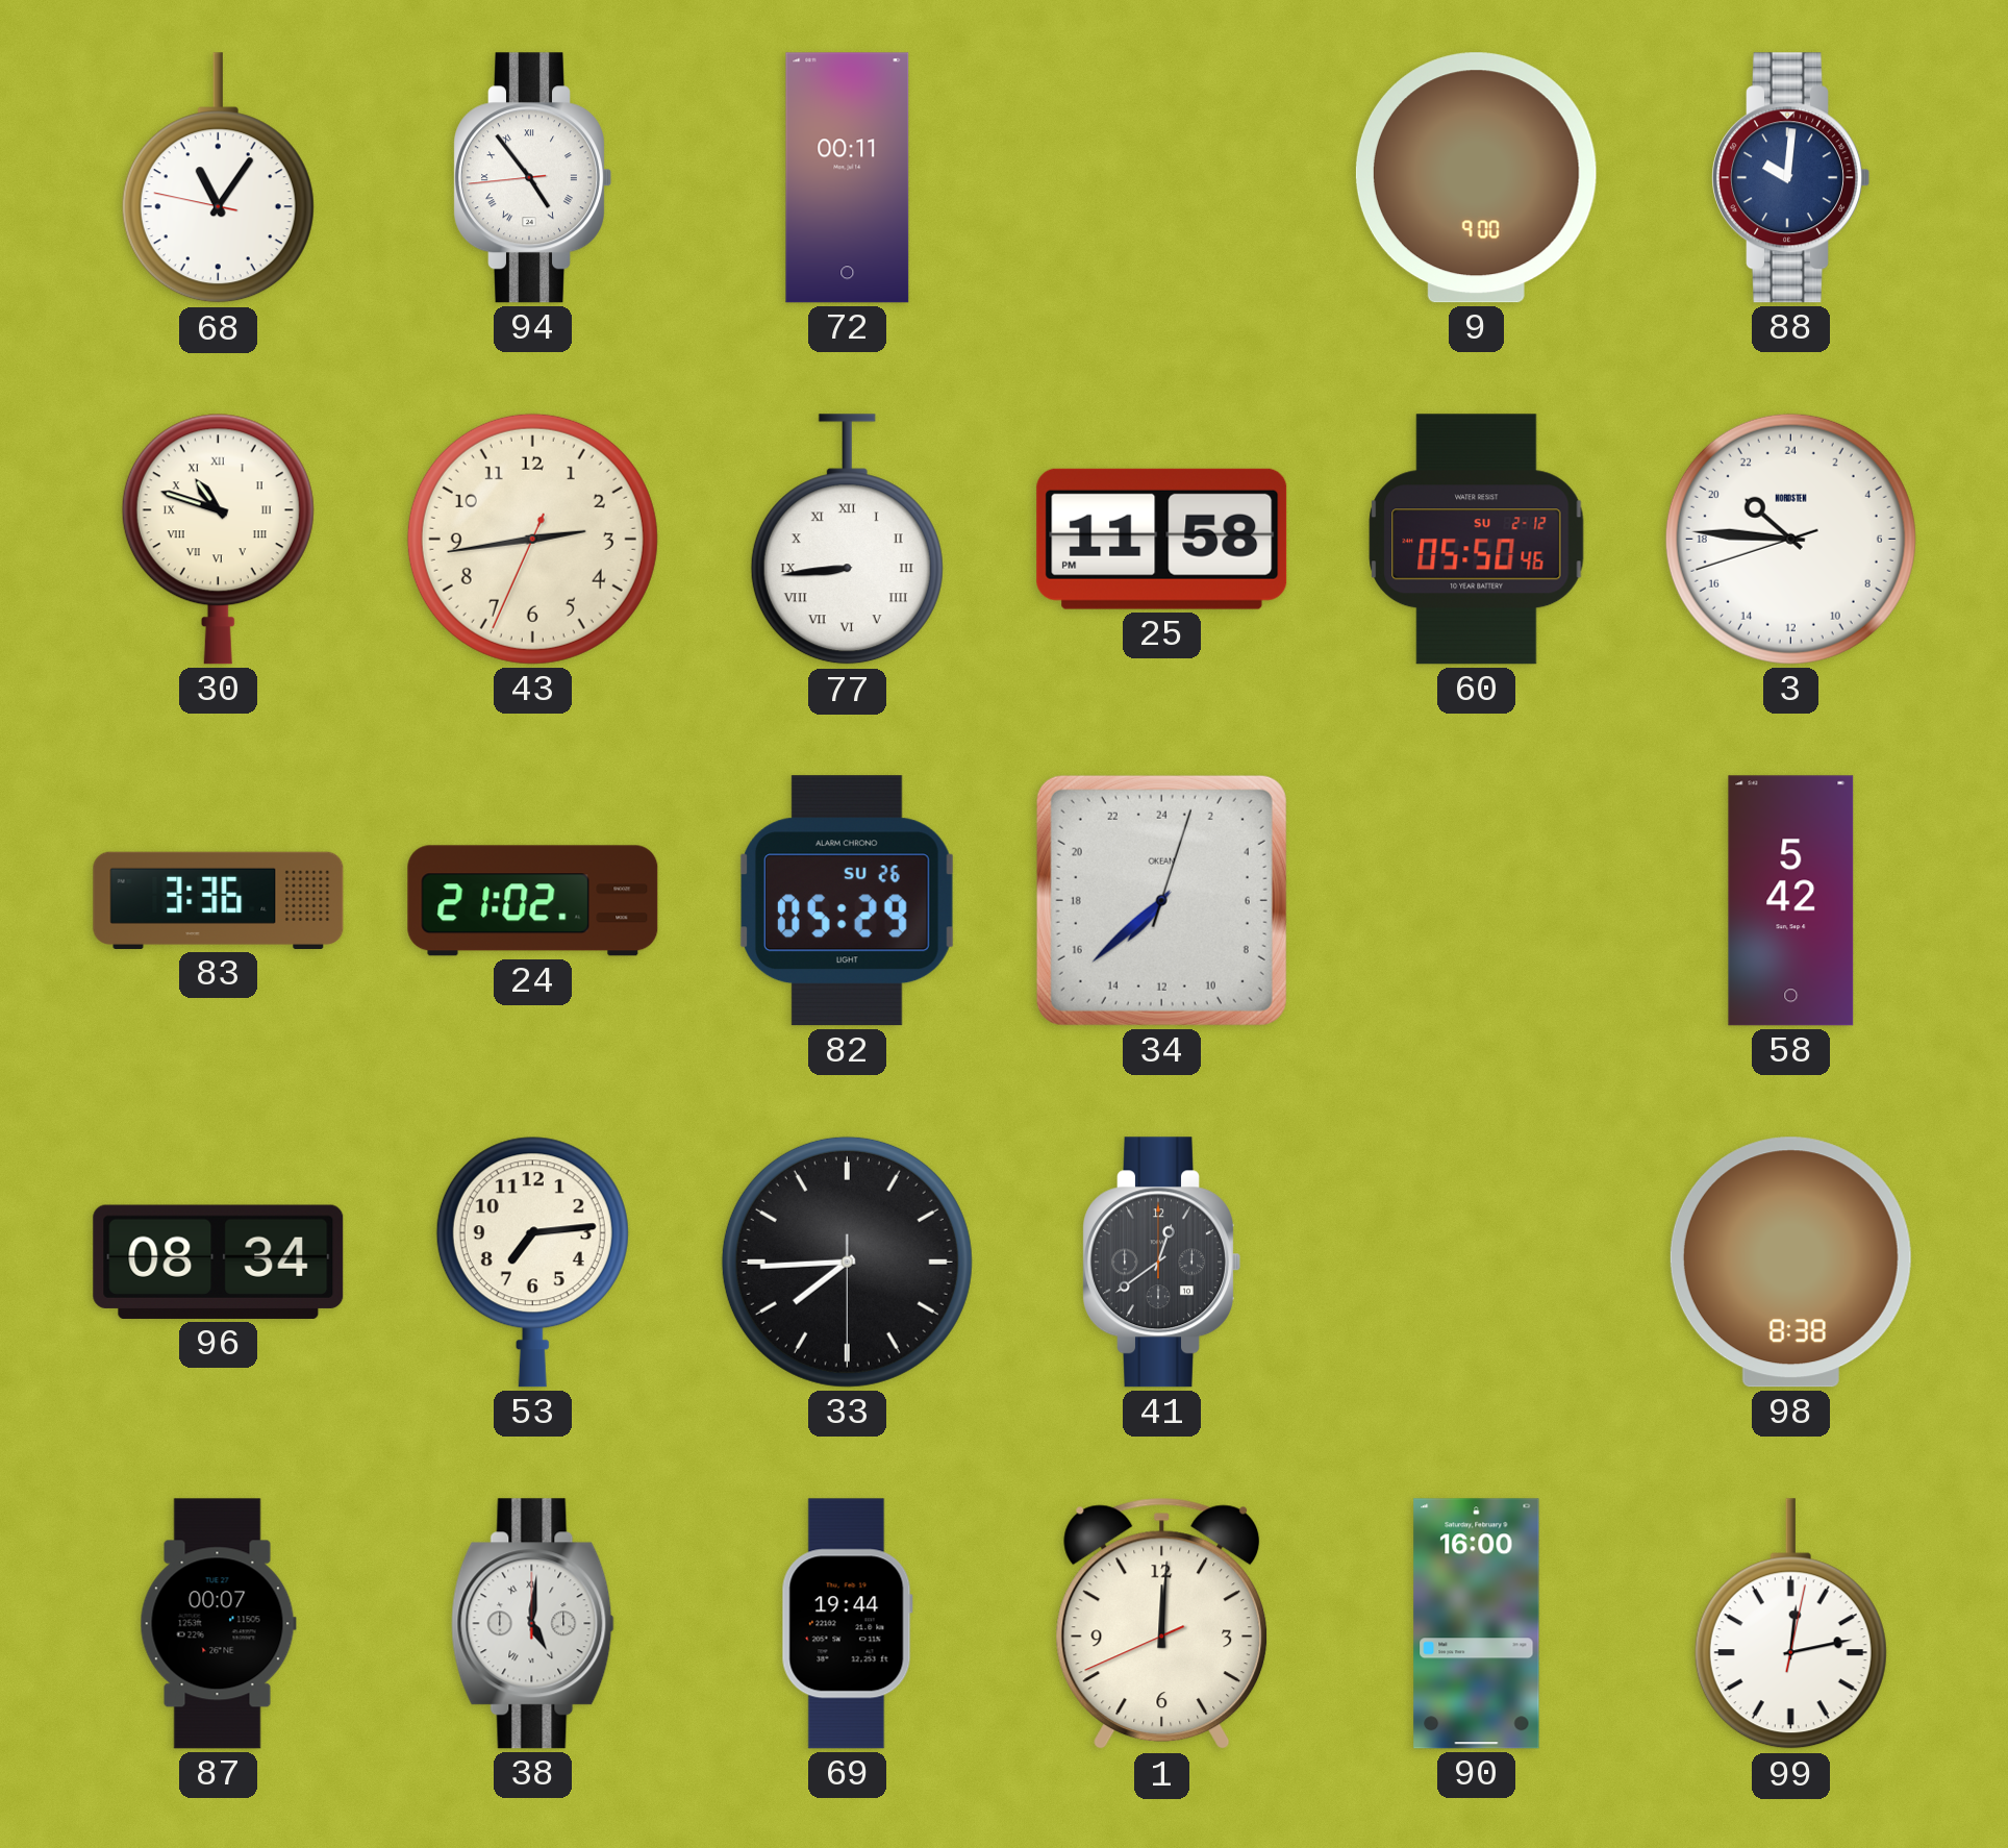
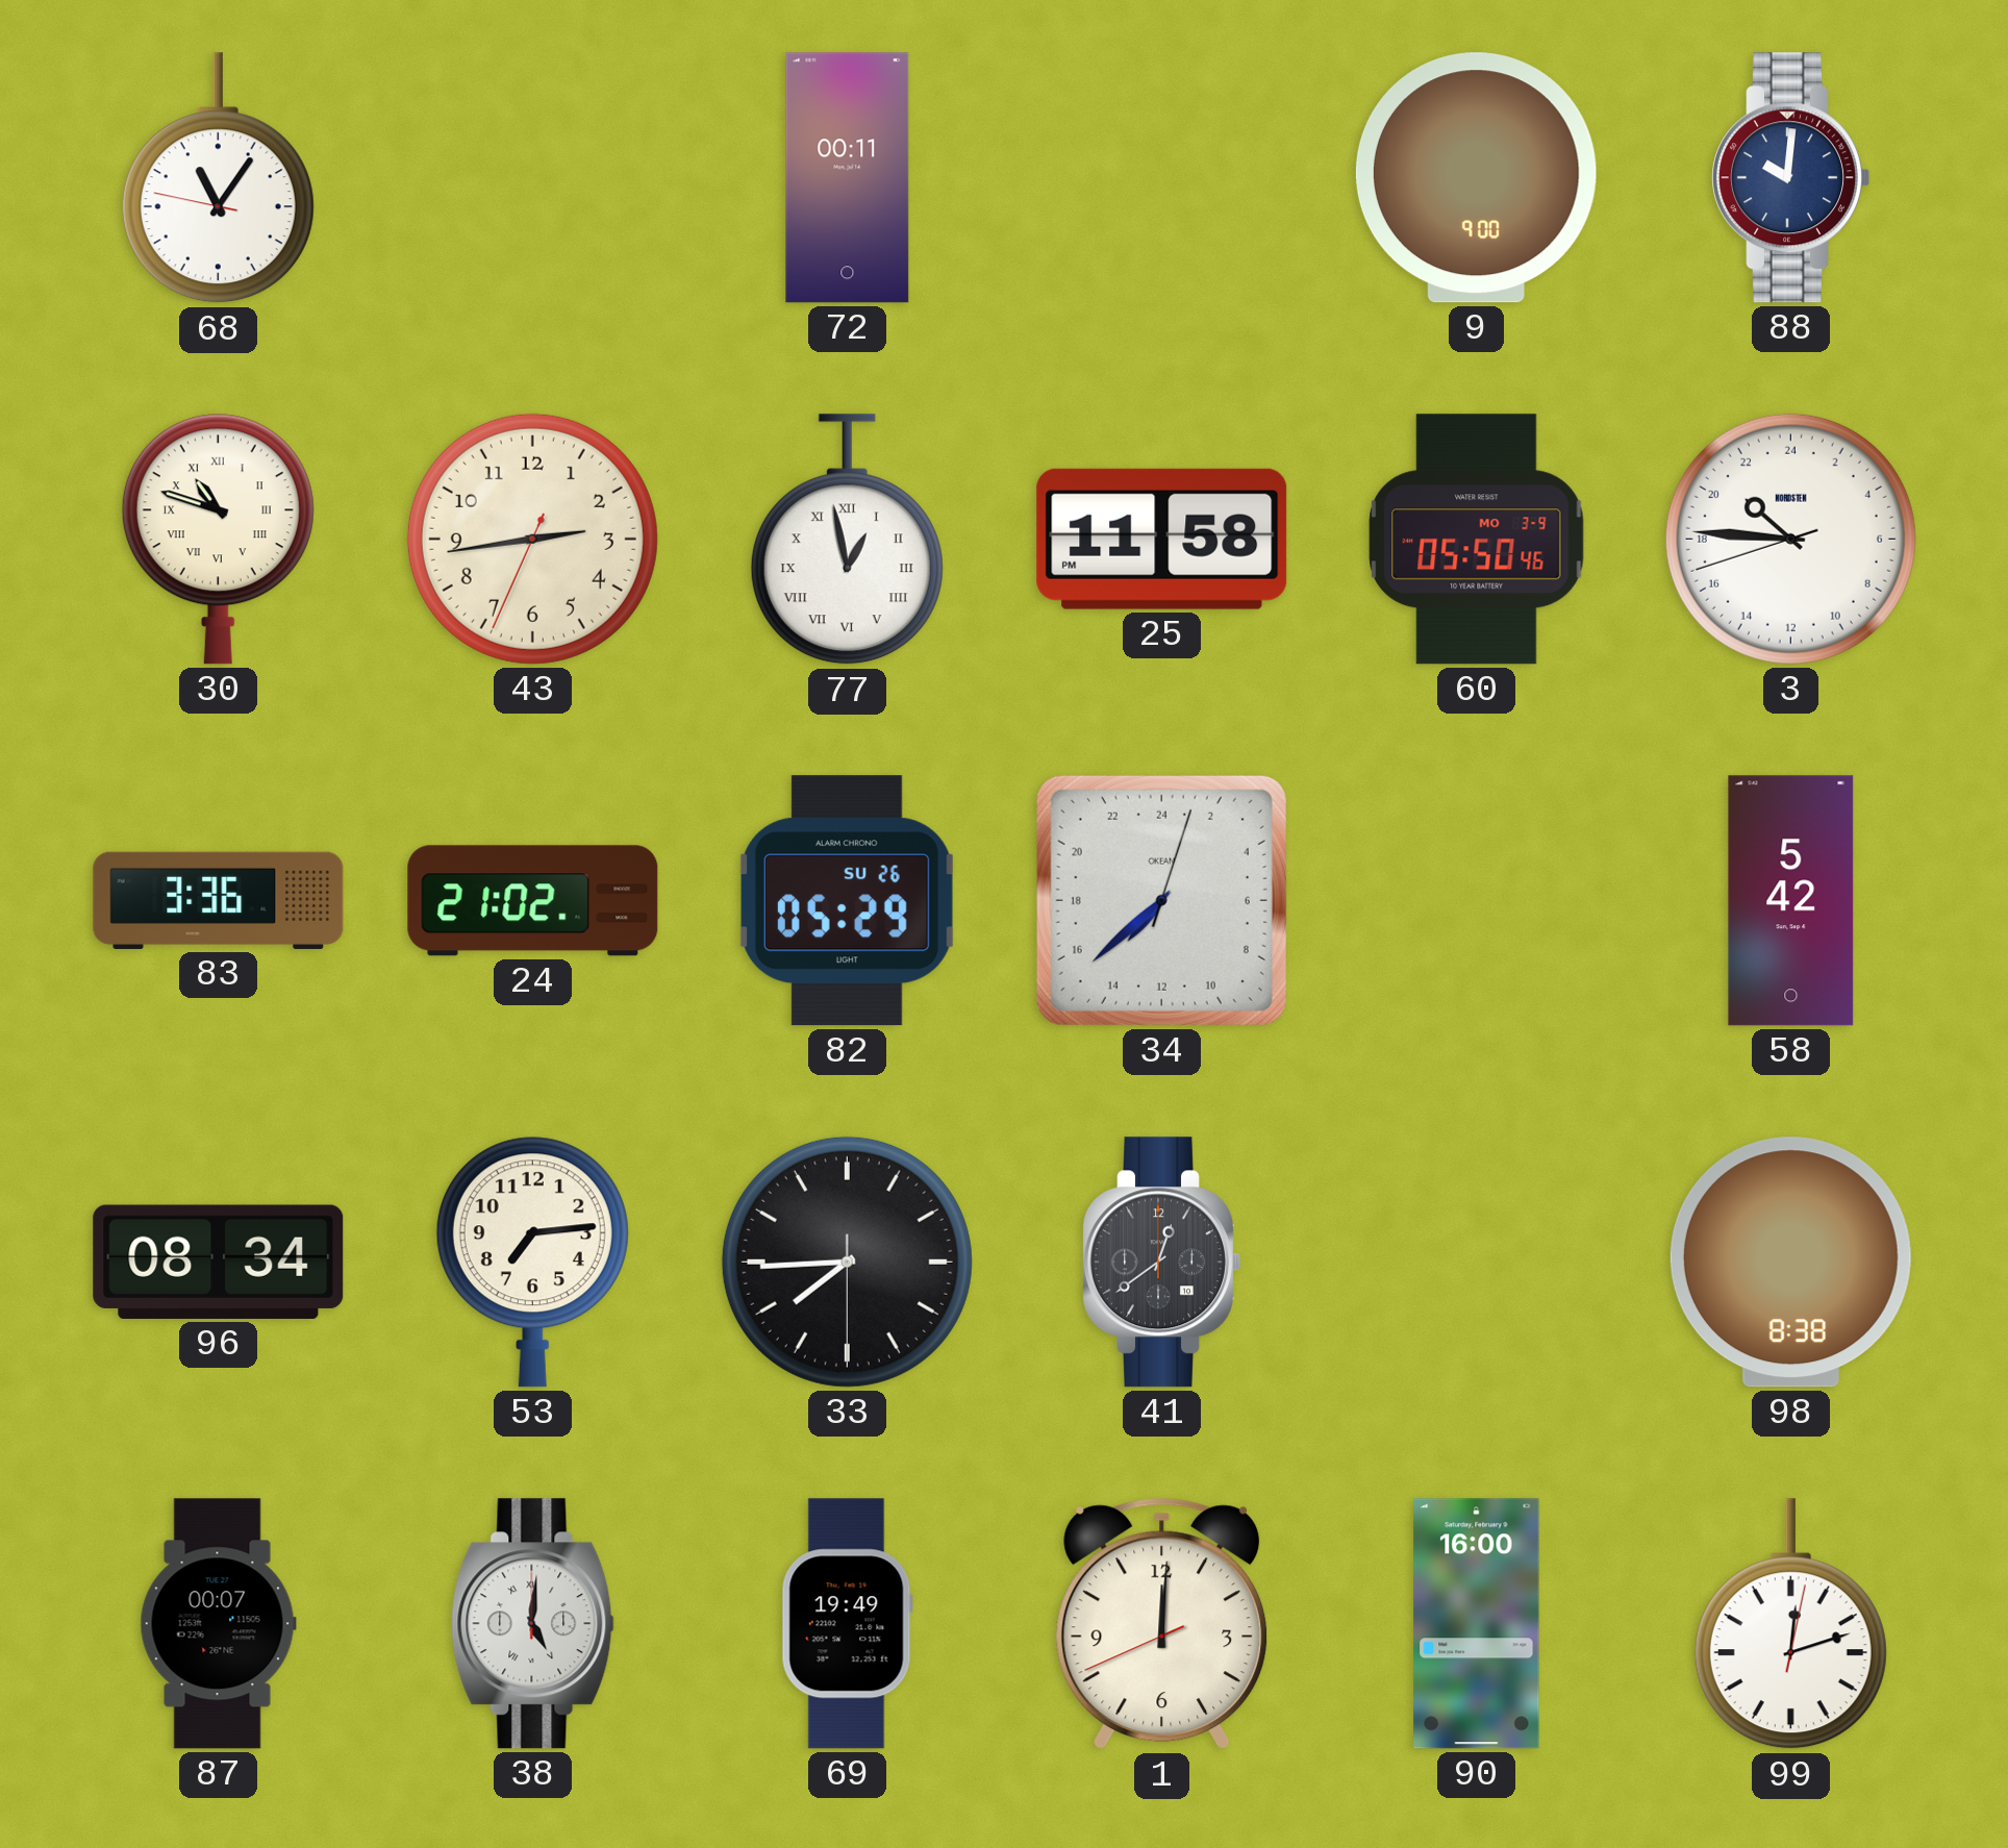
94: 4:53 -> none
77: 8:44 -> 12:58
60 date: SU 2-12 -> MO 3-9
69: 19:44 -> 19:49
99: 12:13 -> 12:12
